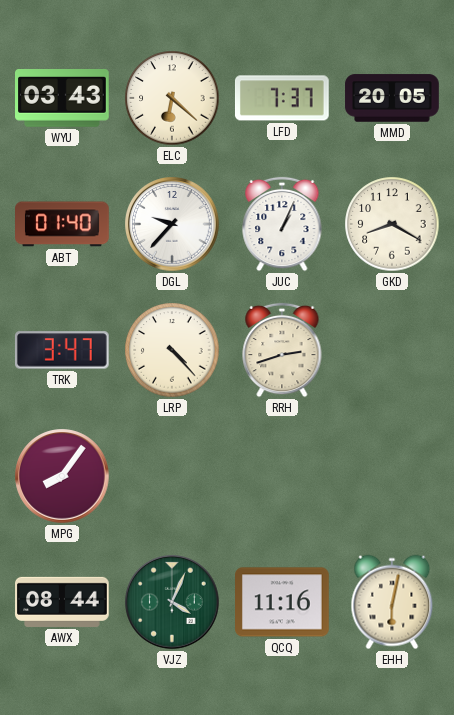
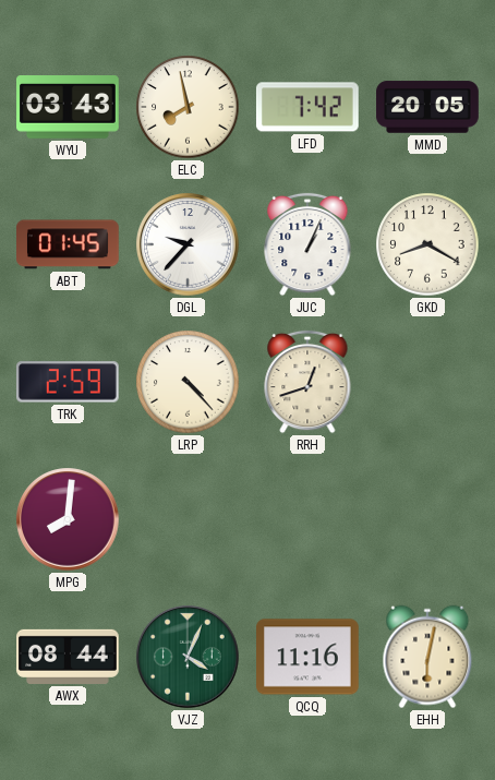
ELC: 6:22 -> 7:58
LFD: 7:37 -> 7:42
ABT: 01:40 -> 01:45
TRK: 3:47 -> 2:59
RRH: 2:42 -> 12:42
MPG: 8:06 -> 8:01
